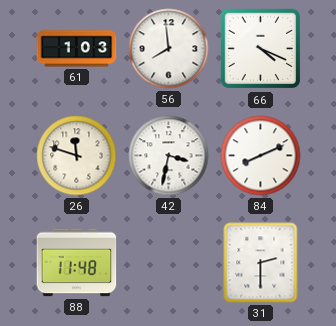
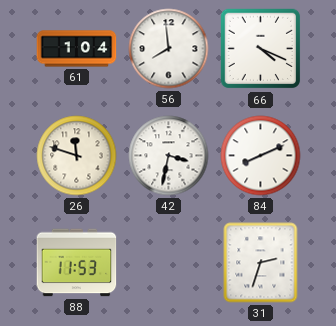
61: 1:03 -> 1:04
88: 11:48 -> 11:53
31: 2:30 -> 2:33
